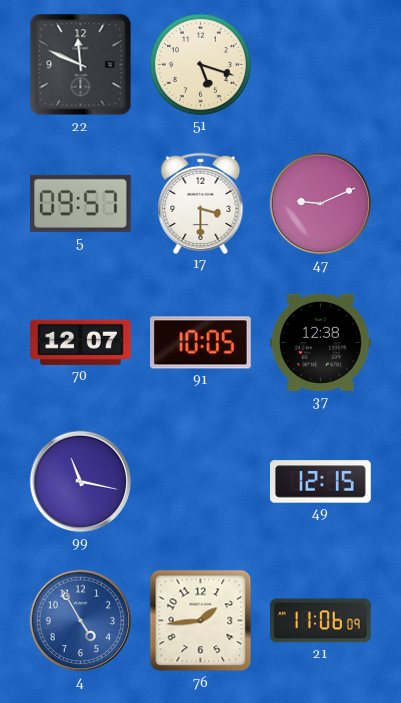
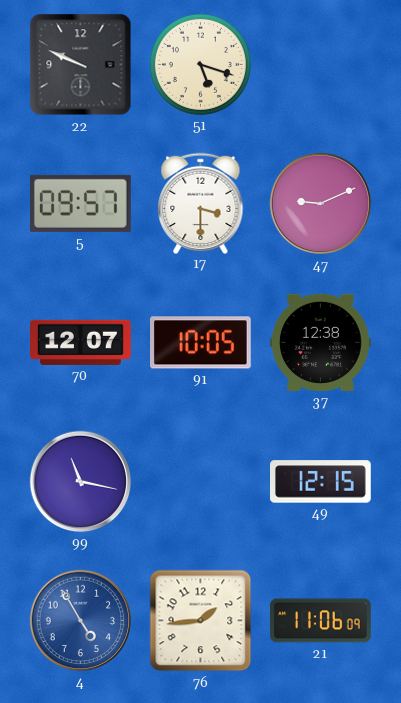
22: 11:49 -> 9:49
